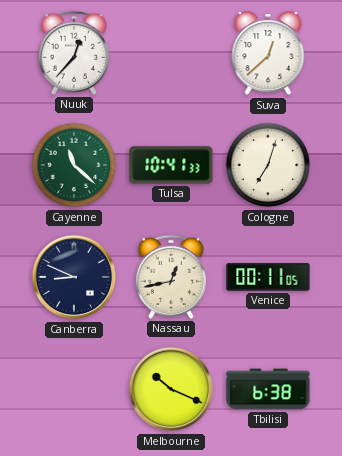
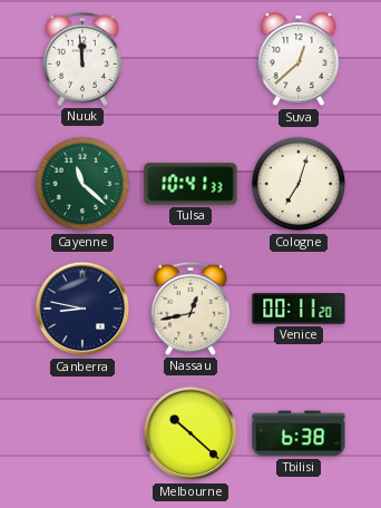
Nuuk: 12:37 -> 11:59
Canberra: 8:49 -> 8:47
Venice: 00:11:05 -> 00:11:20
Melbourne: 10:19 -> 10:22
